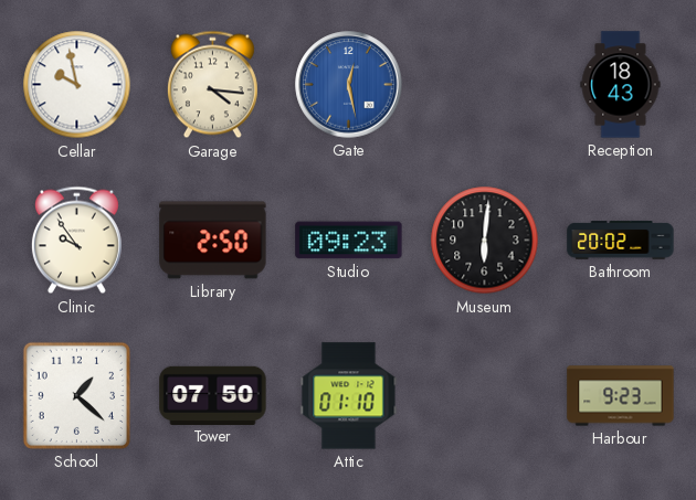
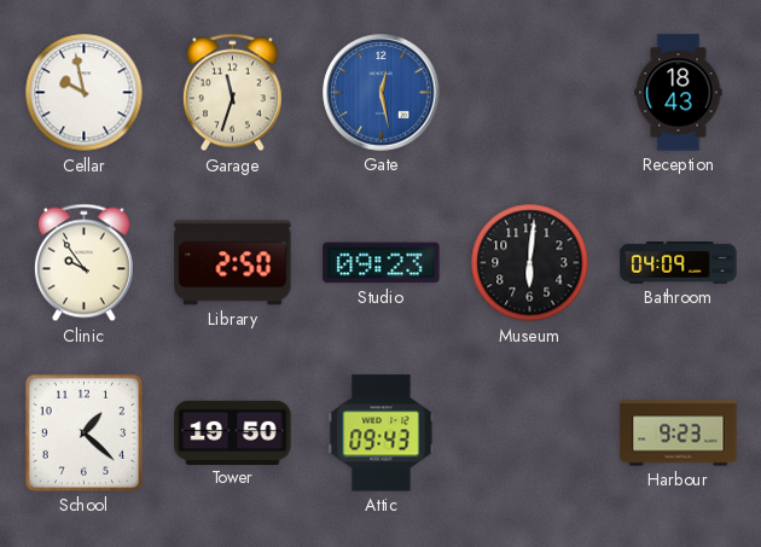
Garage: 4:16 -> 11:33
Bathroom: 20:02 -> 04:09
Tower: 07:50 -> 19:50
Attic: 01:10 -> 09:43
